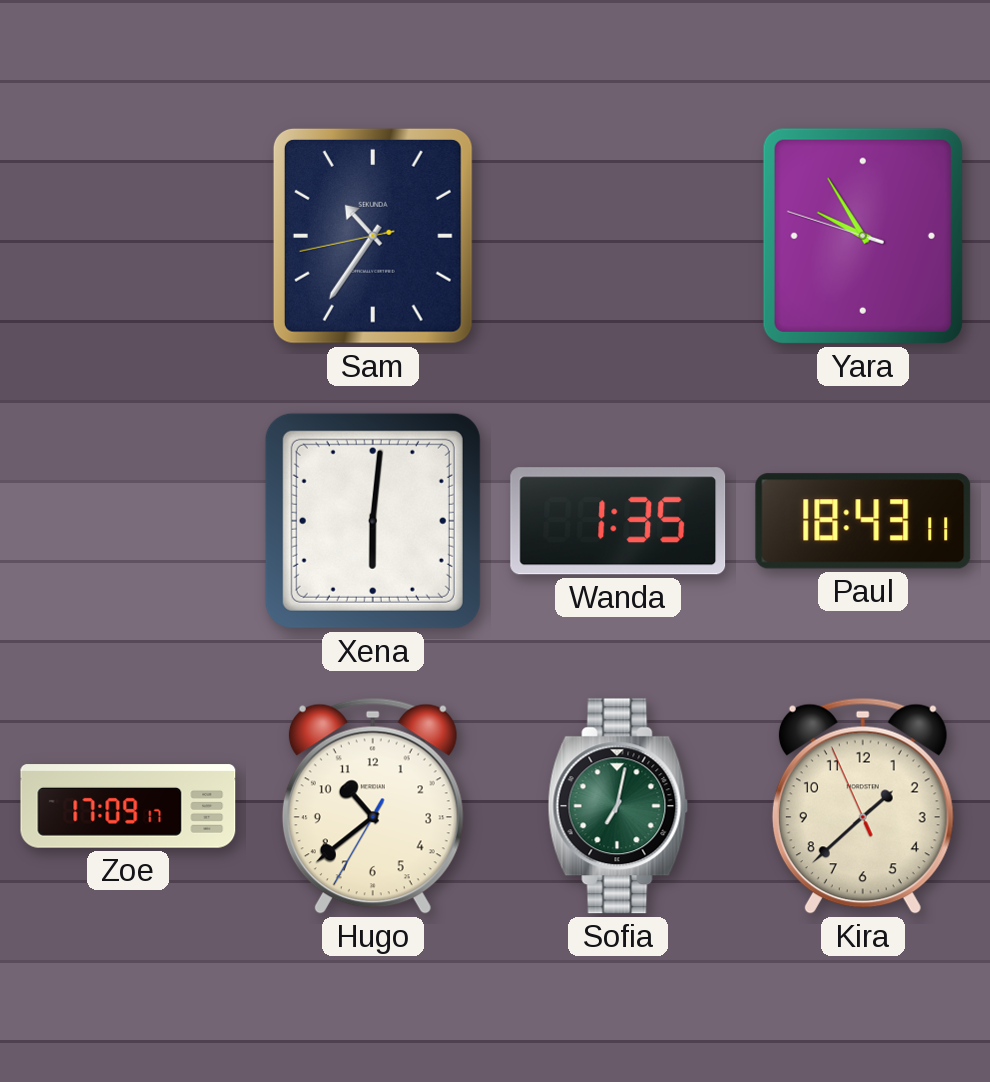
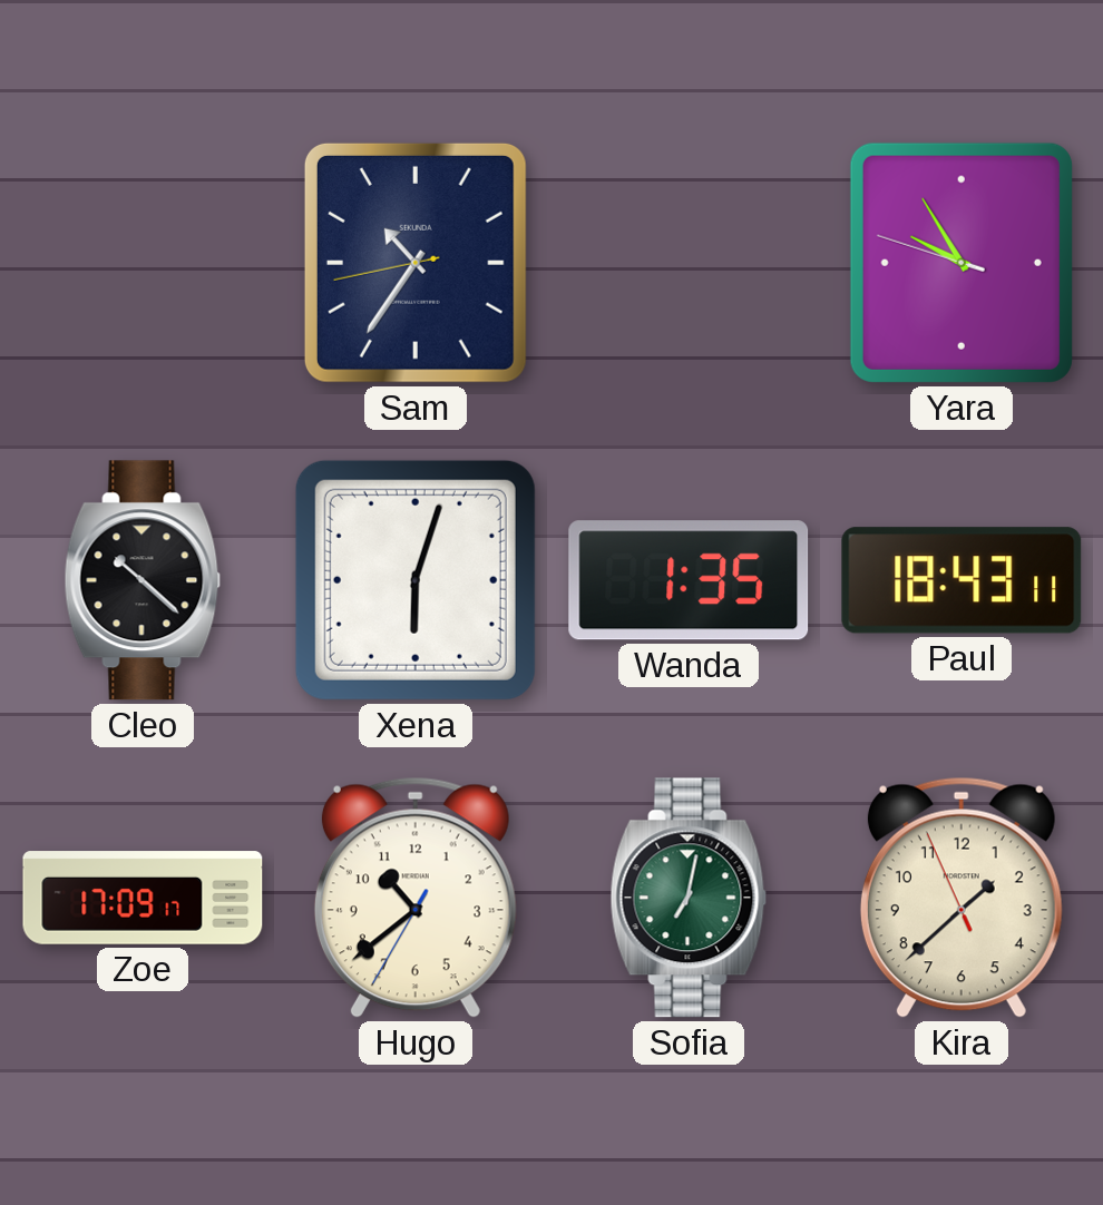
Cleo: none -> 10:22
Xena: 6:01 -> 6:03
